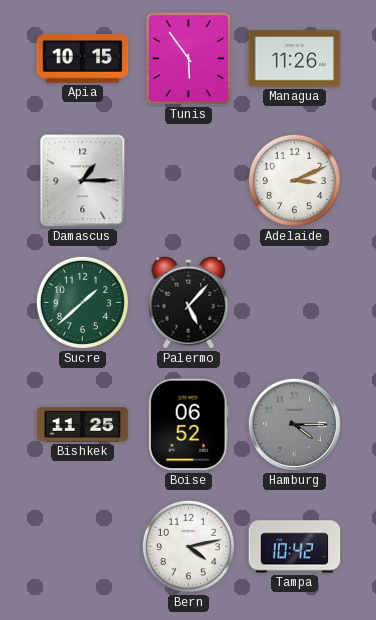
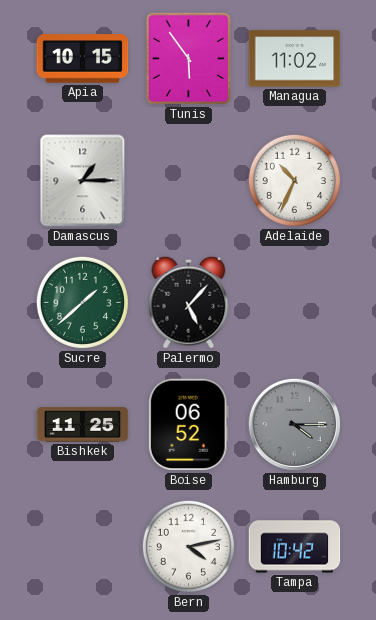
Managua: 11:26 -> 11:02
Adelaide: 3:11 -> 10:34
